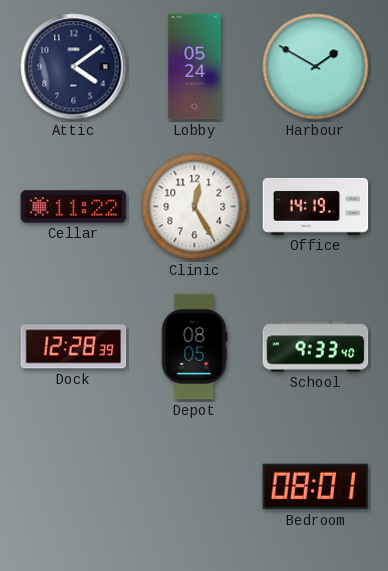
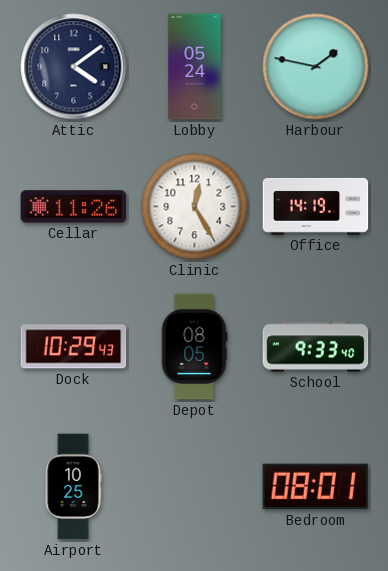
Harbour: 1:50 -> 1:47
Cellar: 11:22 -> 11:26
Dock: 12:28 -> 10:29
Airport: none -> 10:25
